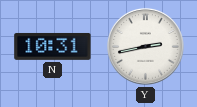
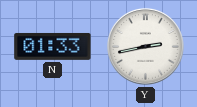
N: 10:31 -> 01:33
